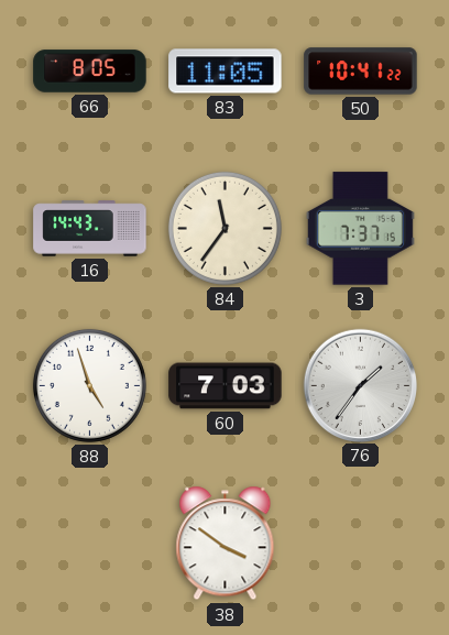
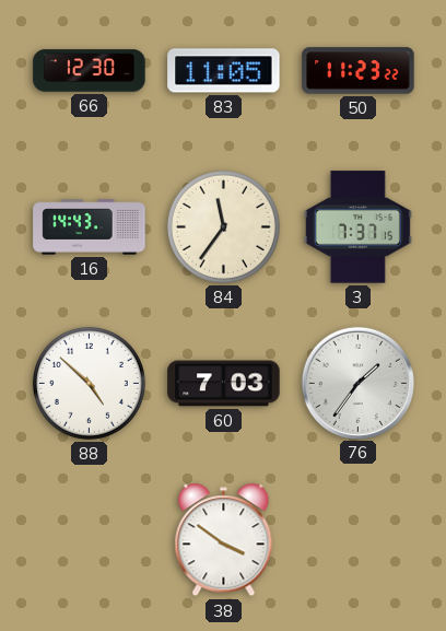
66: 8:05 -> 12:30
50: 10:41 -> 11:23
88: 4:57 -> 4:52
